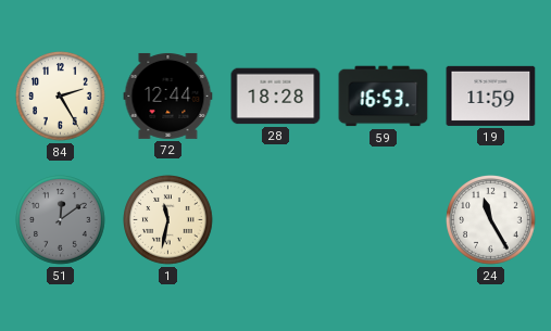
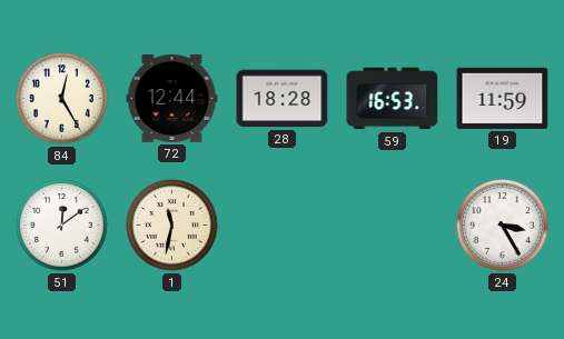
84: 2:25 -> 12:25
51 dial: grey -> white
24: 11:25 -> 3:25
